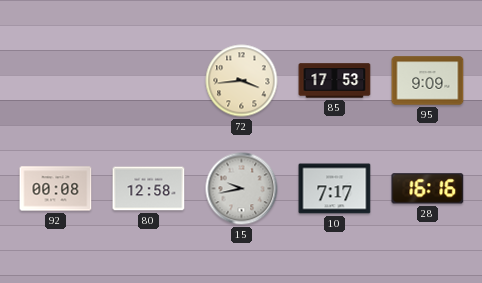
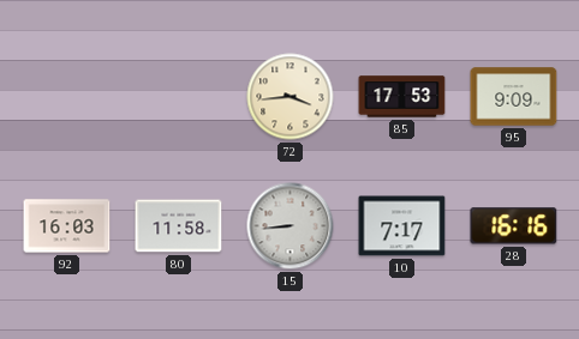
92: 00:08 -> 16:03
80: 12:58 -> 11:58
15: 9:43 -> 8:44
